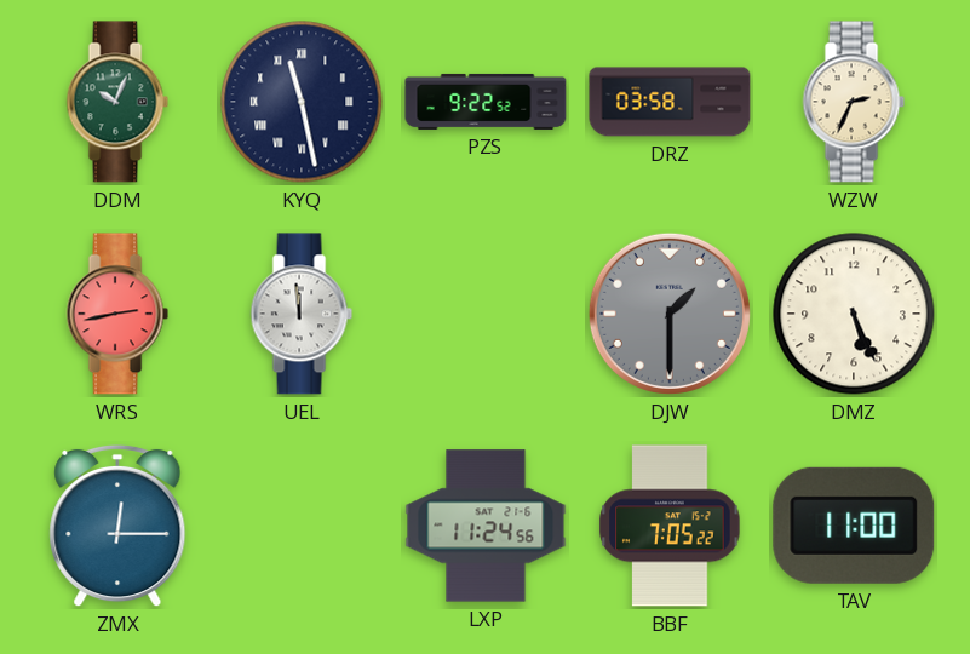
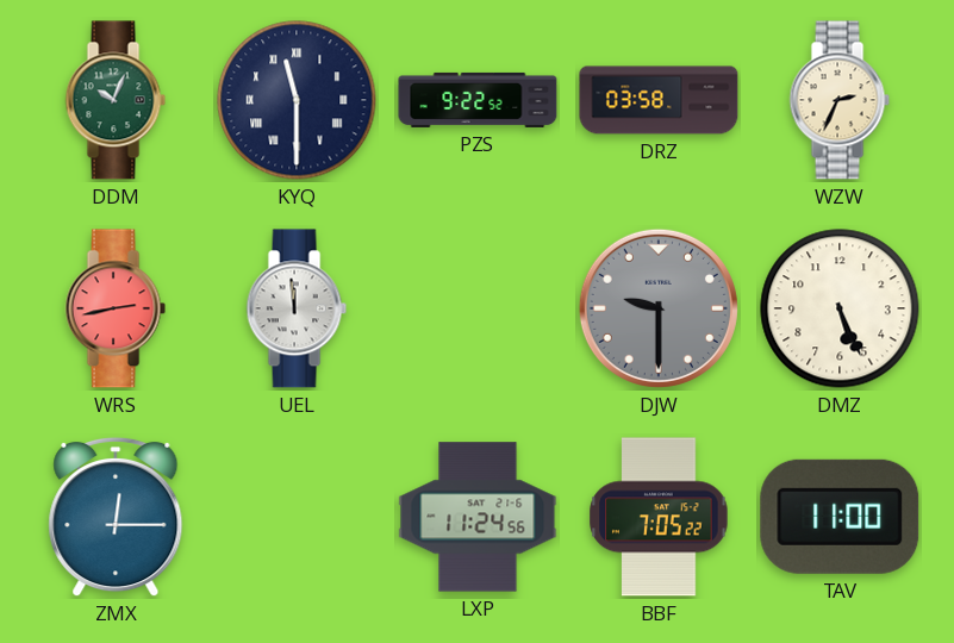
KYQ: 11:28 -> 11:30
DJW: 1:30 -> 9:30
